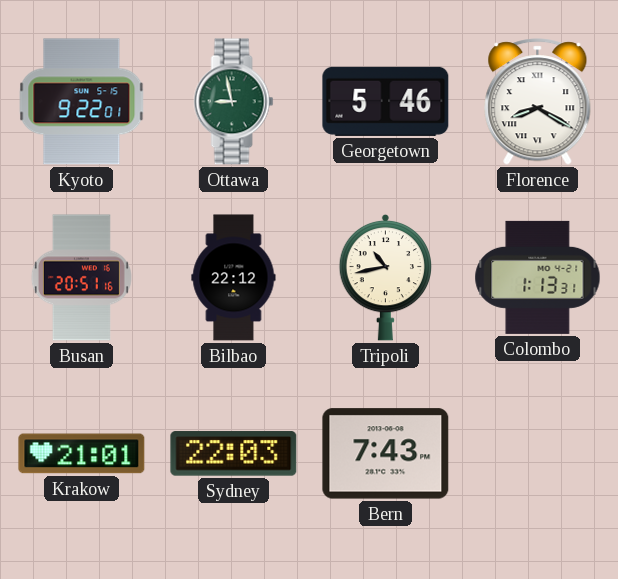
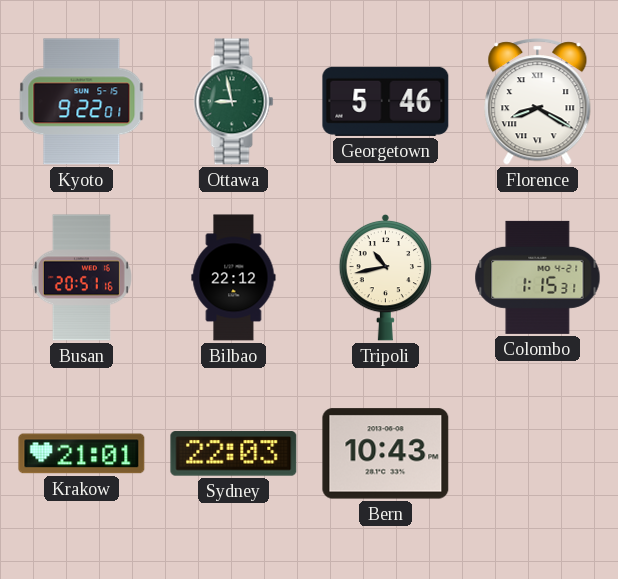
Colombo: 1:13 -> 1:15
Bern: 7:43 -> 10:43
